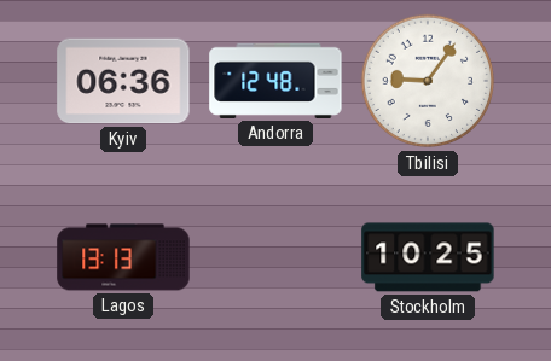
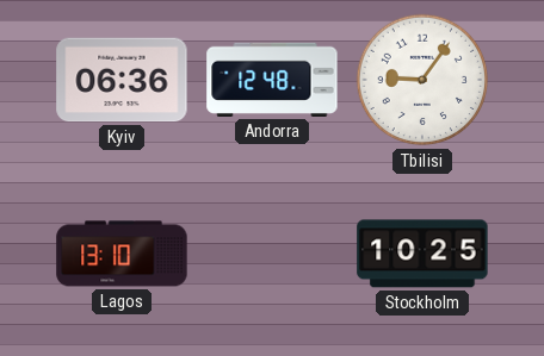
Lagos: 13:13 -> 13:10
